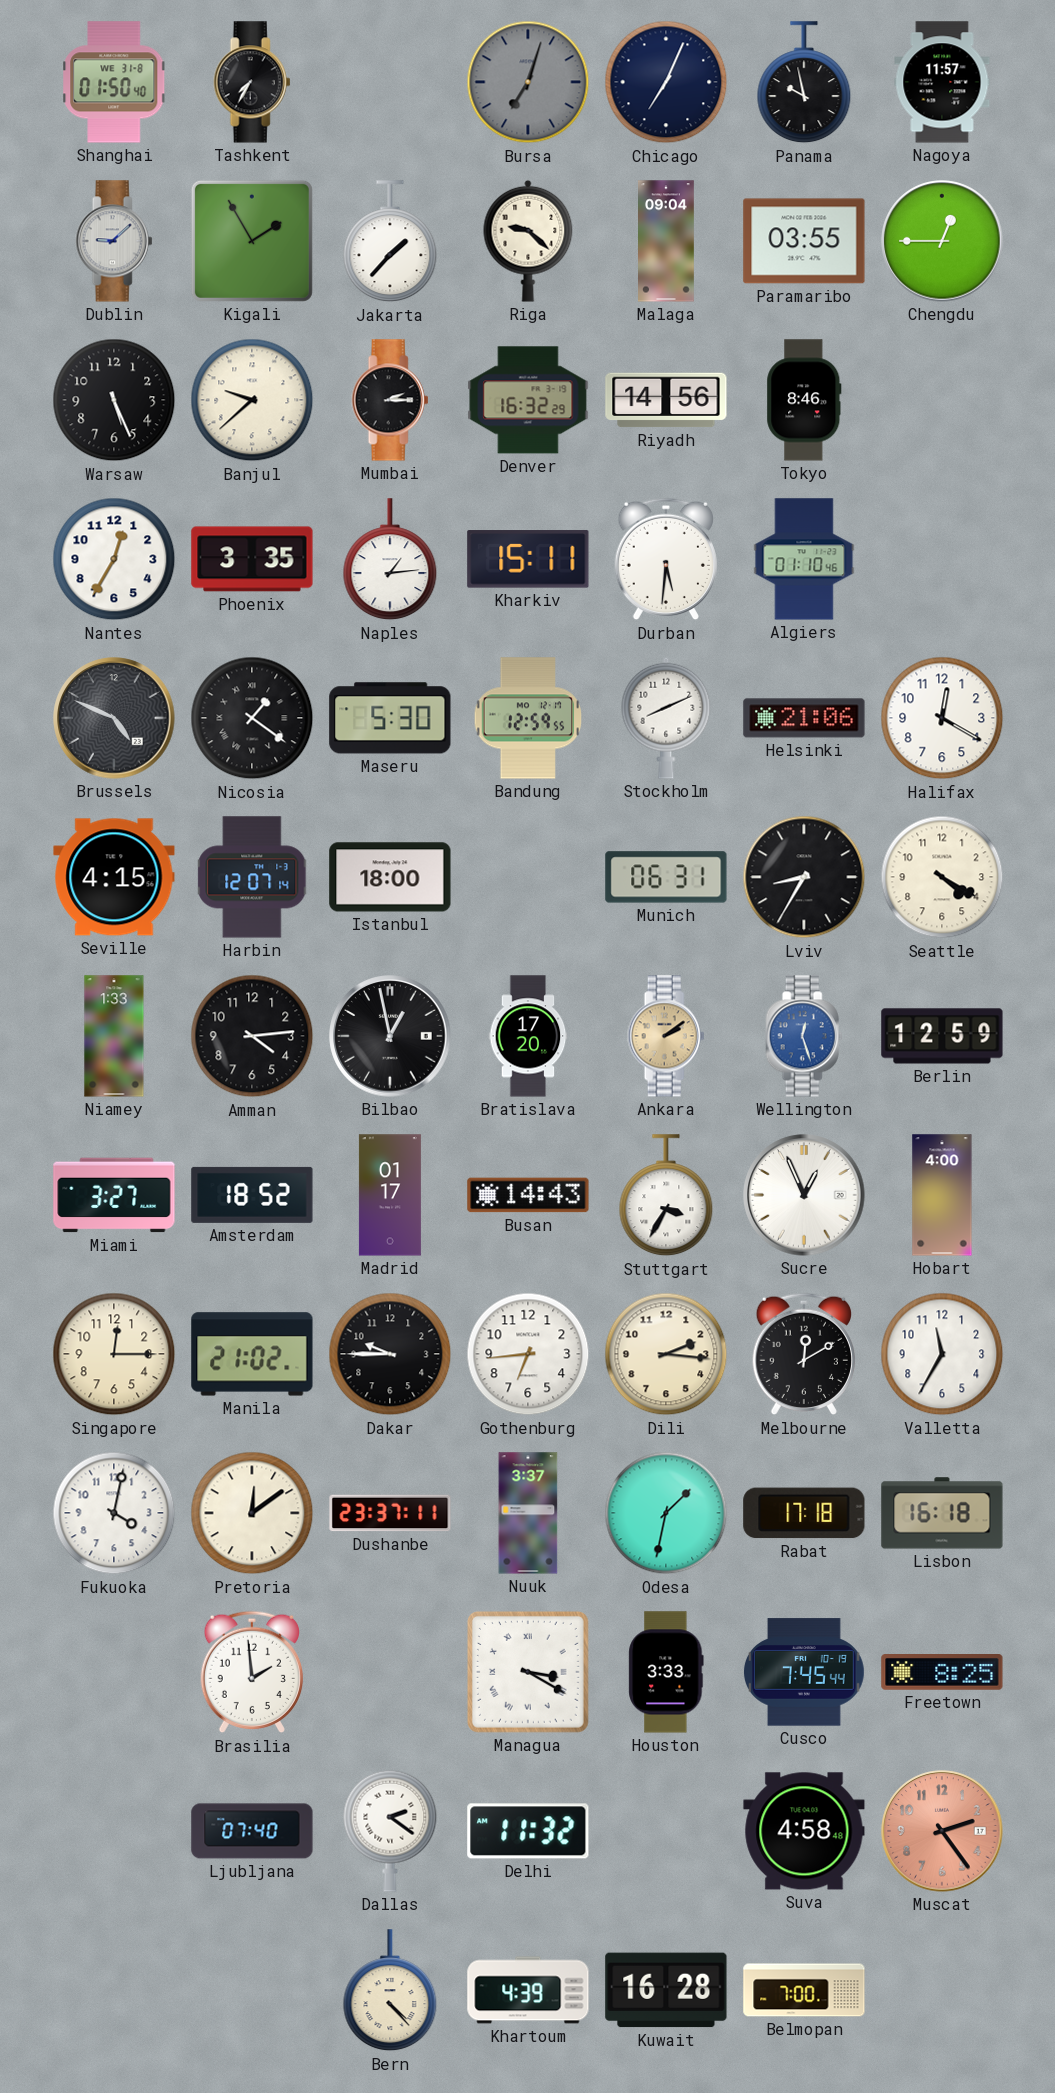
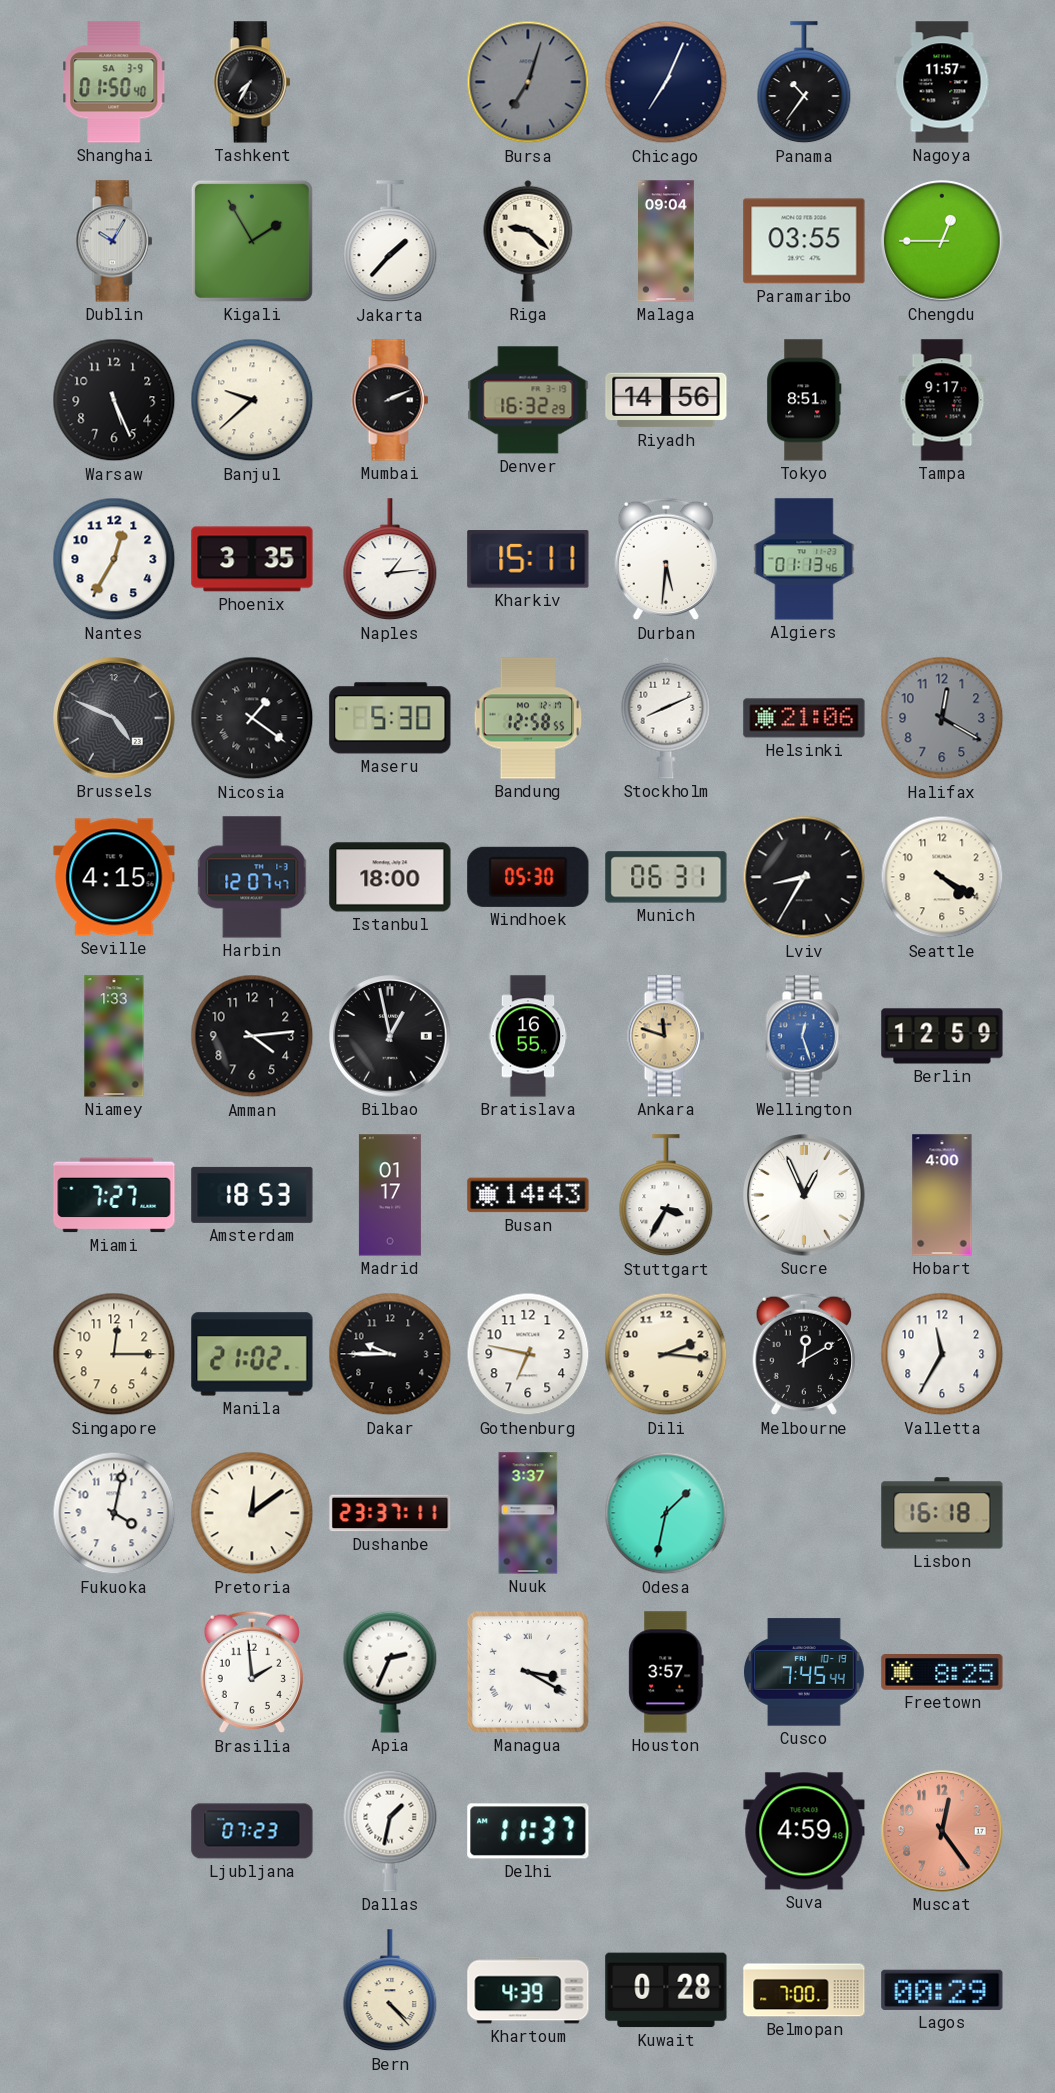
Shanghai date: WE 31-8 -> SA 3-9
Panama: 9:58 -> 10:36
Dublin: 9:08 -> 10:05
Mumbai: 2:15 -> 2:11
Tokyo: 8:46 -> 8:51
Tampa: none -> 9:17
Algiers: 01:10 -> 01:13
Bandung: 12:59 -> 12:58
Halifax dial: white -> grey
Harbin: 12:07:14 -> 12:07:47
Windhoek: none -> 05:30
Bratislava: 17:20 -> 16:55
Ankara: 2:09 -> 11:48
Miami: 3:27 -> 7:27
Amsterdam: 18:52 -> 18:53
Gothenburg: 6:44 -> 6:47
Rabat: 17:18 -> none
Apia: none -> 2:34
Houston: 3:33 -> 3:57
Ljubljana: 07:40 -> 07:23
Dallas: 2:21 -> 1:32
Delhi: 11:32 -> 11:37
Suva: 4:58 -> 4:59
Muscat: 2:24 -> 12:24
Kuwait: 16:28 -> 0:28
Lagos: none -> 00:29
